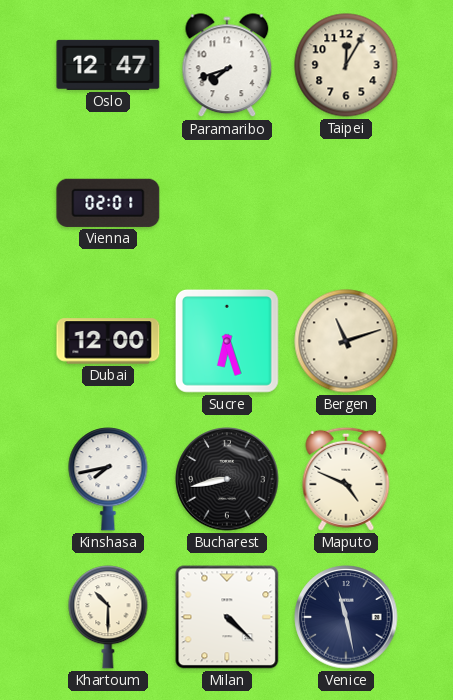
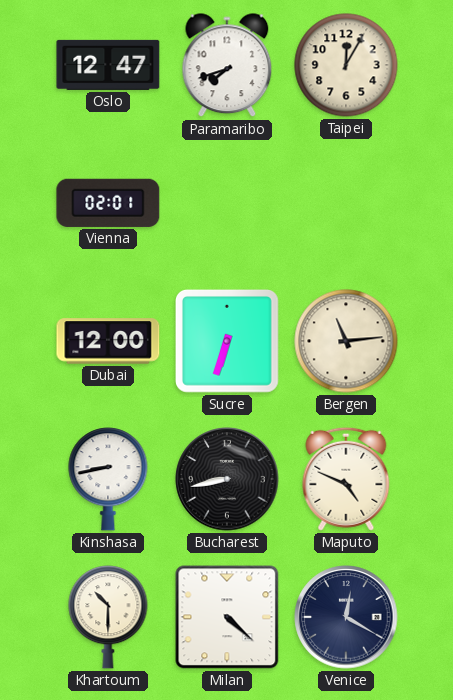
Sucre: 6:27 -> 6:33
Bergen: 11:12 -> 11:14
Kinshasa: 7:43 -> 8:43
Venice: 11:28 -> 12:20
